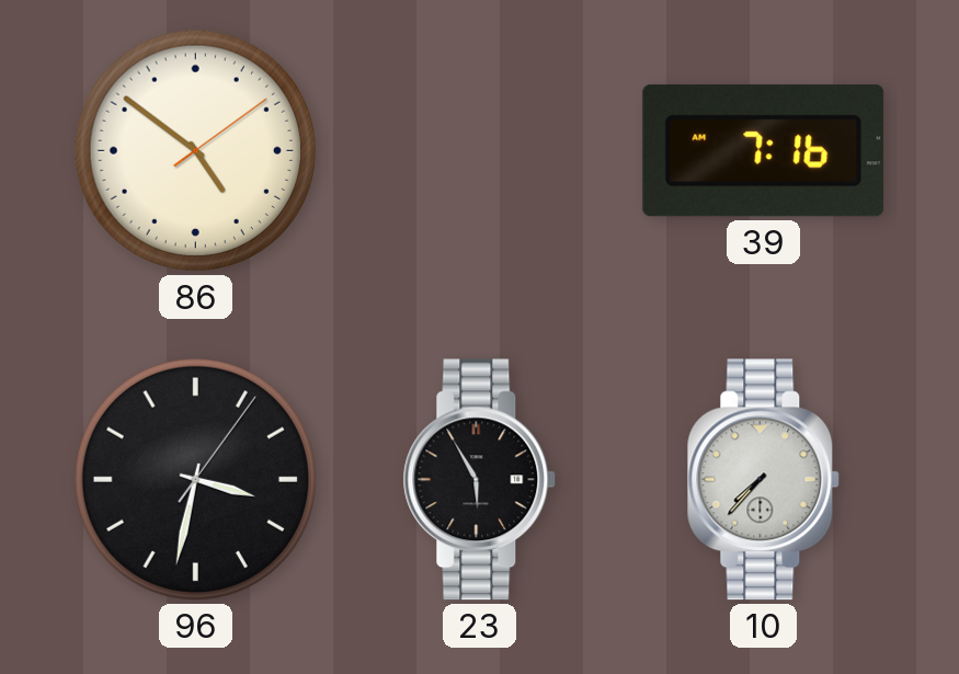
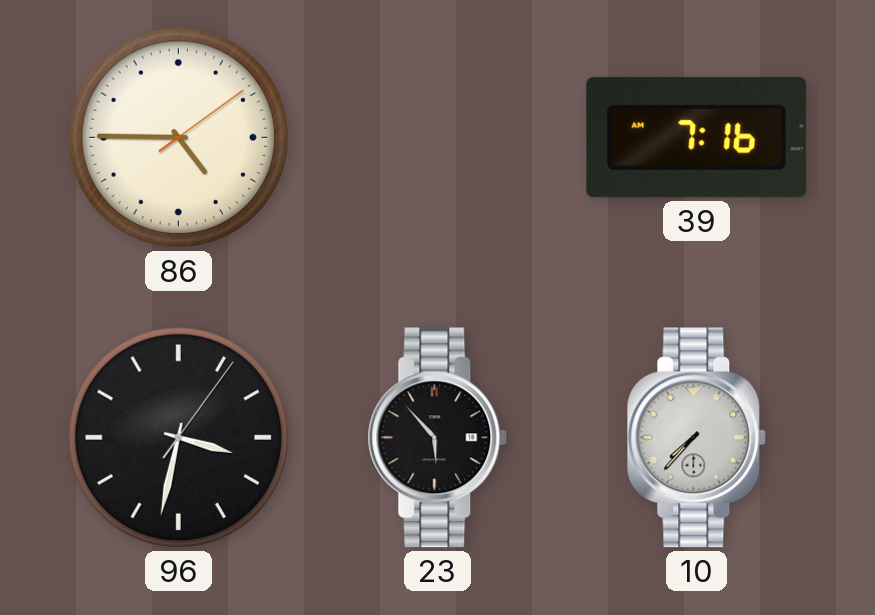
86: 4:51 -> 4:45
23: 5:55 -> 5:53
